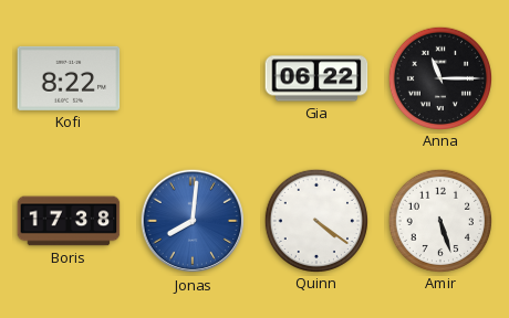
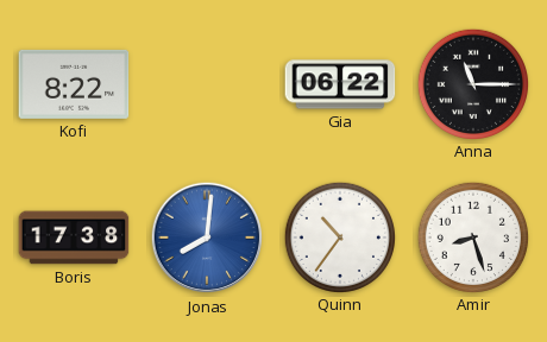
Quinn: 4:21 -> 10:36
Amir: 5:27 -> 8:27
